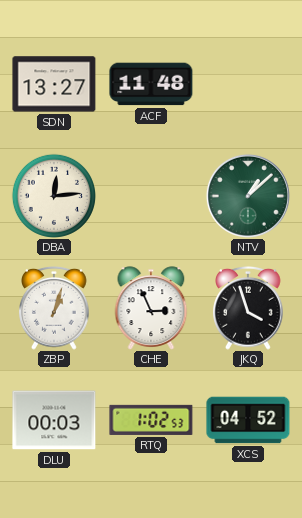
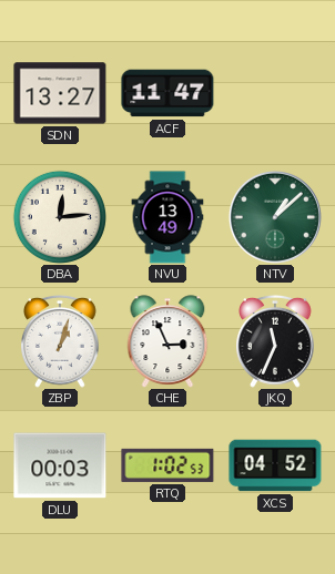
ACF: 11:48 -> 11:47
NVU: none -> 13:49
JKQ: 3:57 -> 11:34
